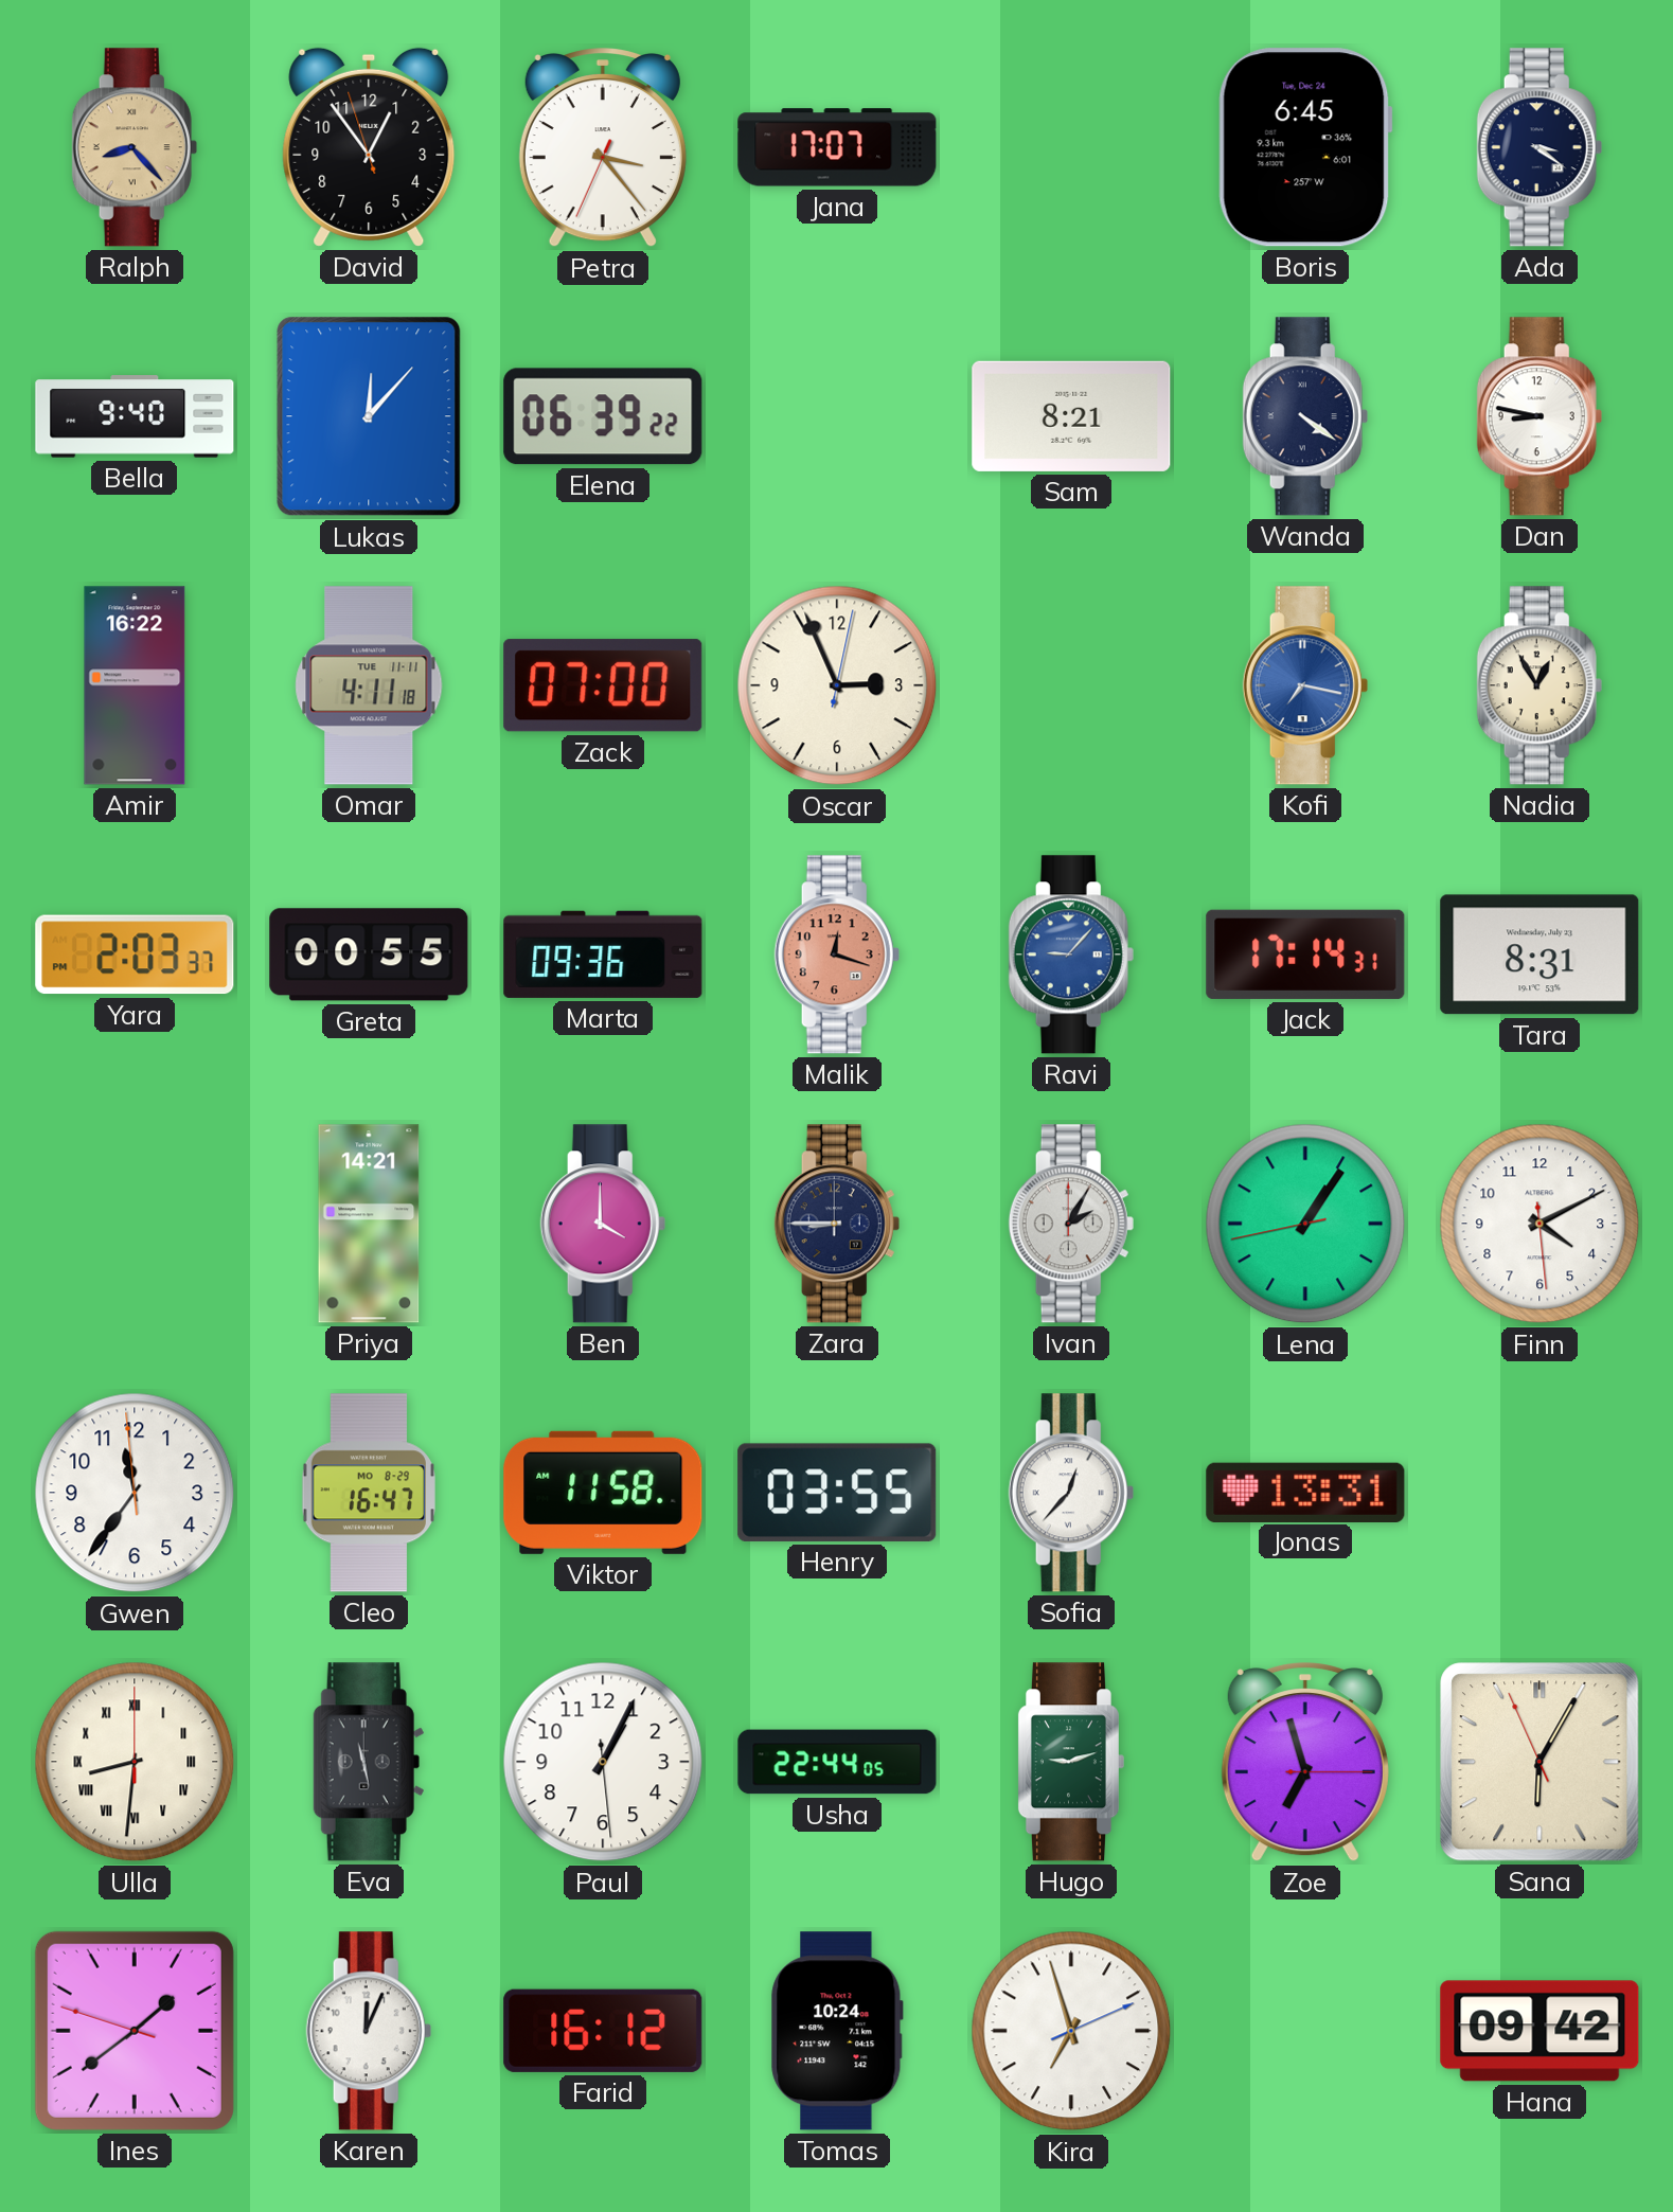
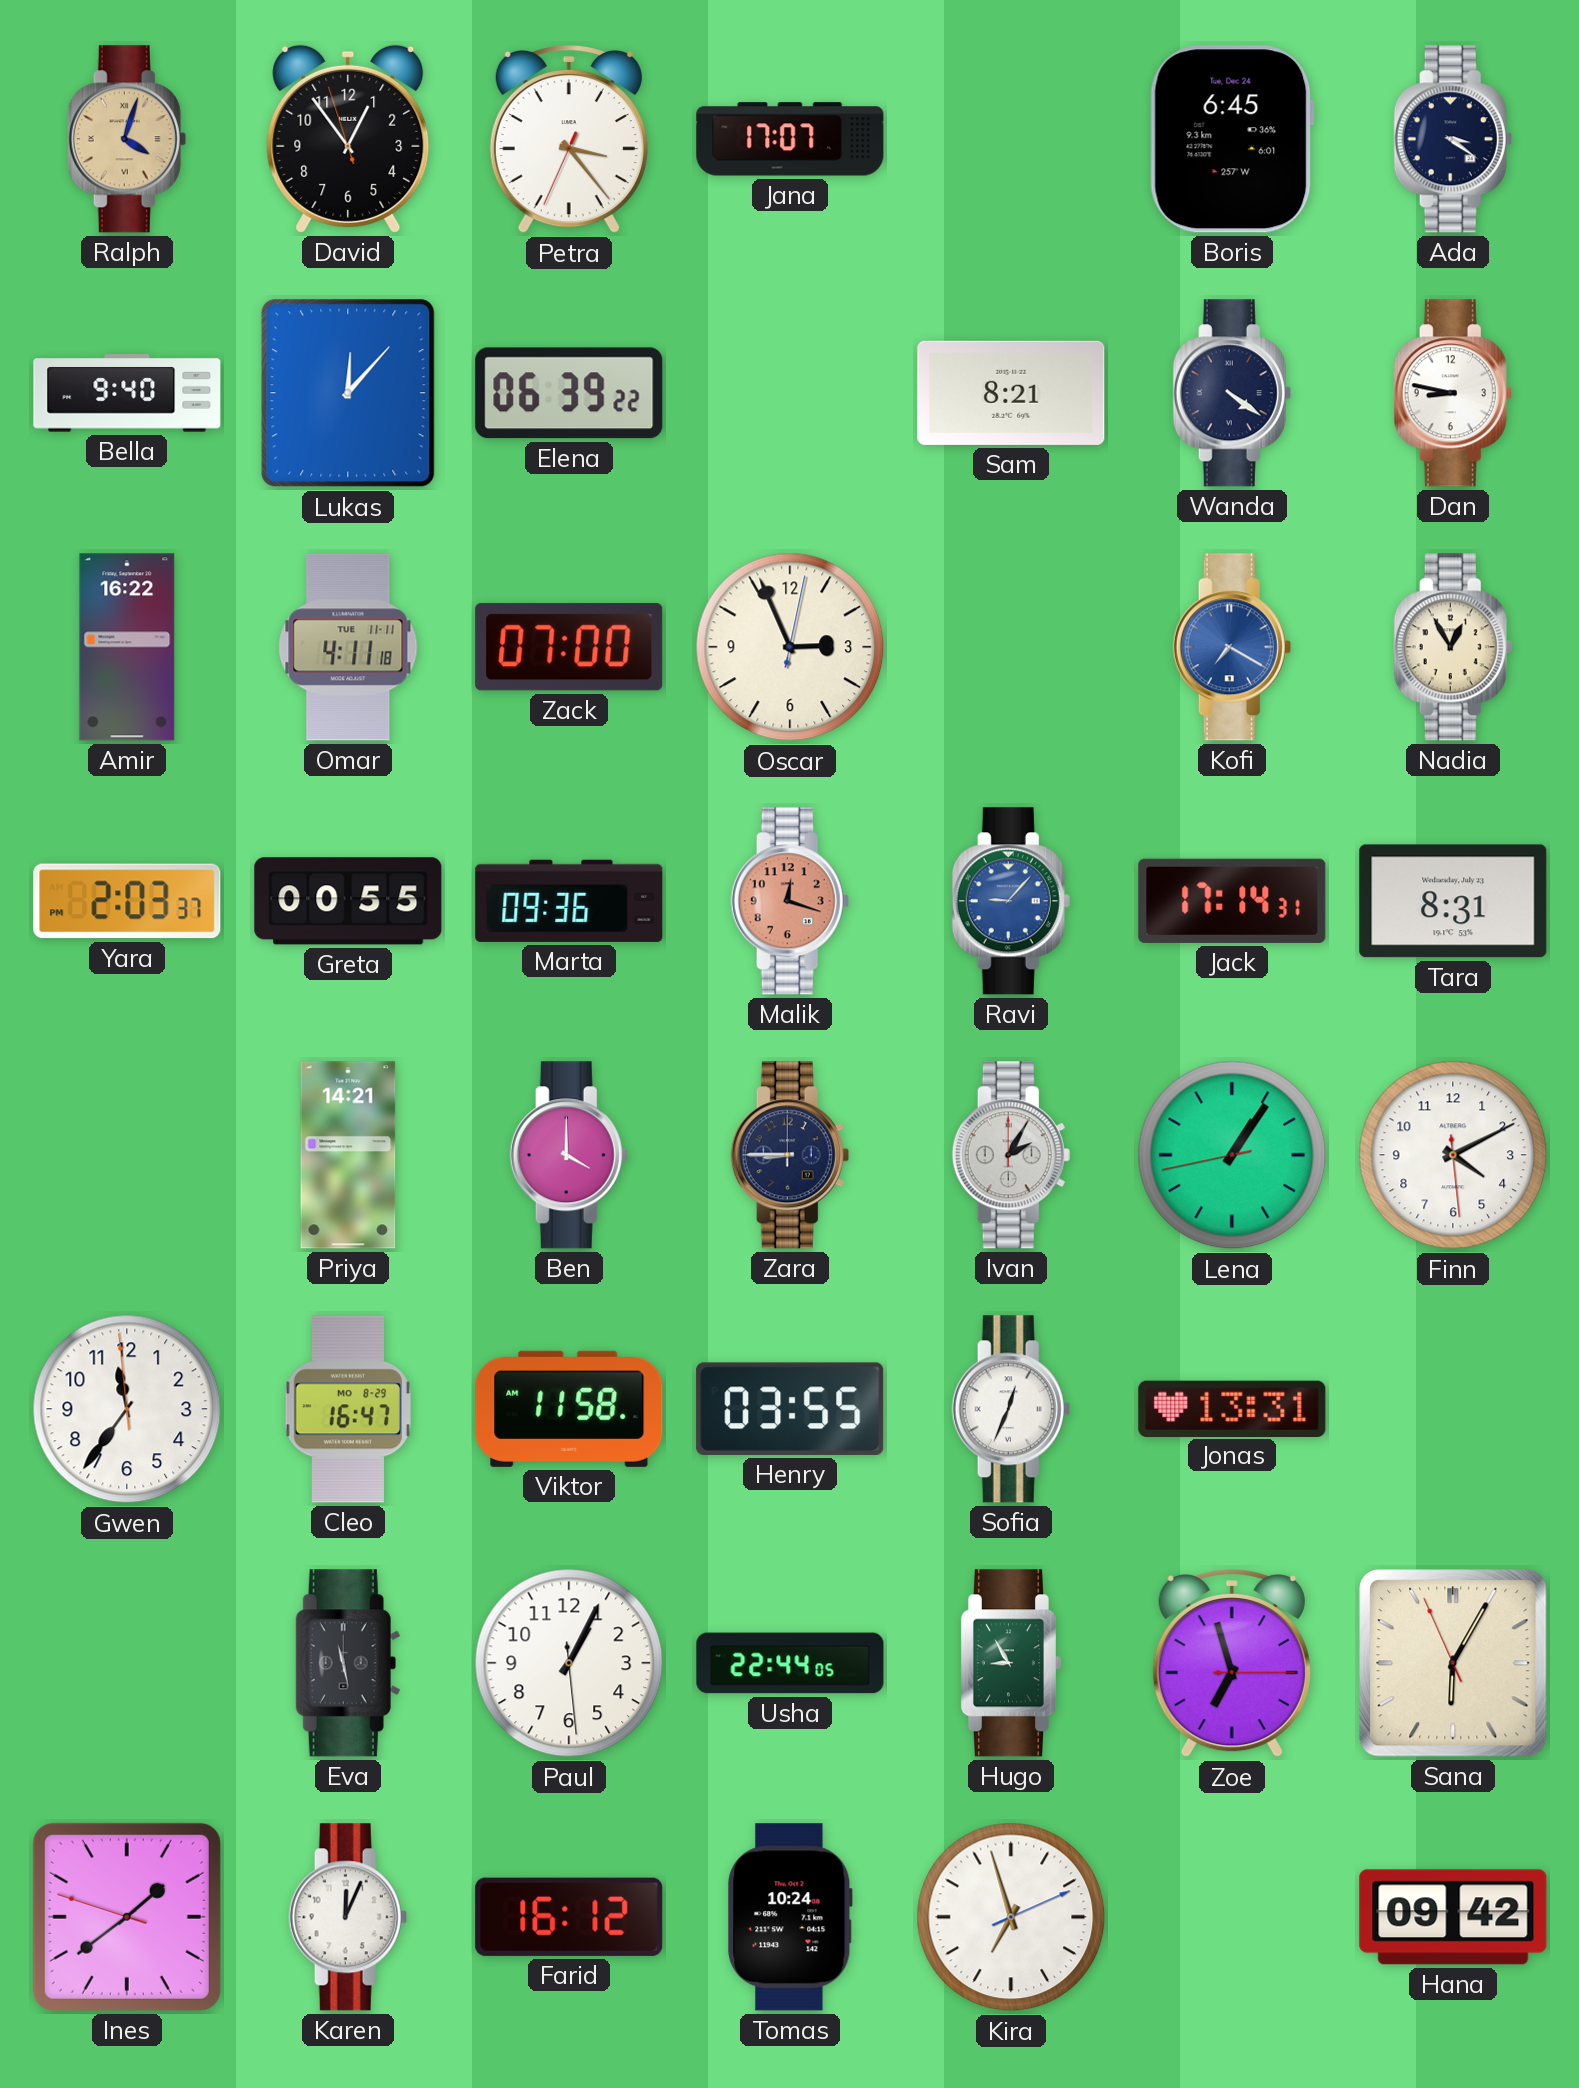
Ralph: 8:23 -> 4:03
Kofi: 7:17 -> 7:20
Sofia: 12:37 -> 12:34
Ulla: 8:31 -> none
Hugo: 9:12 -> 8:55
